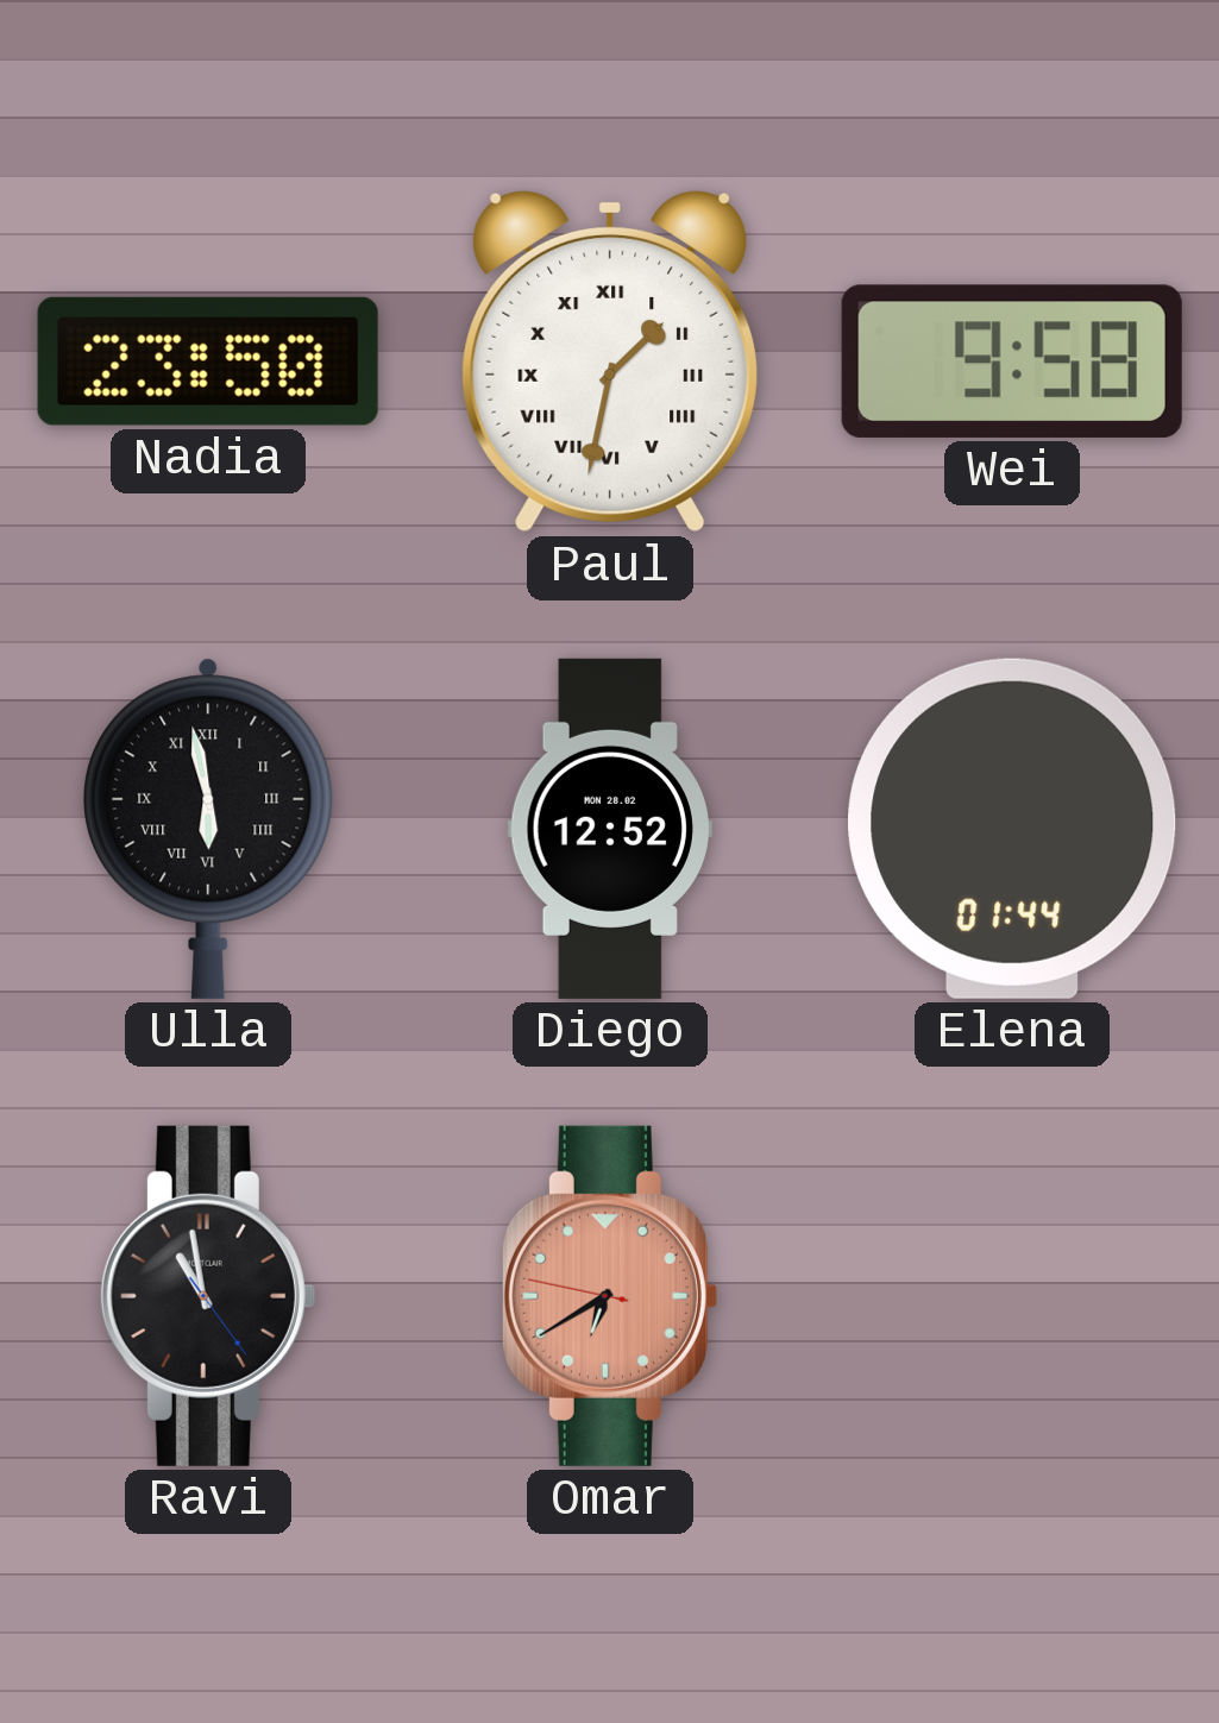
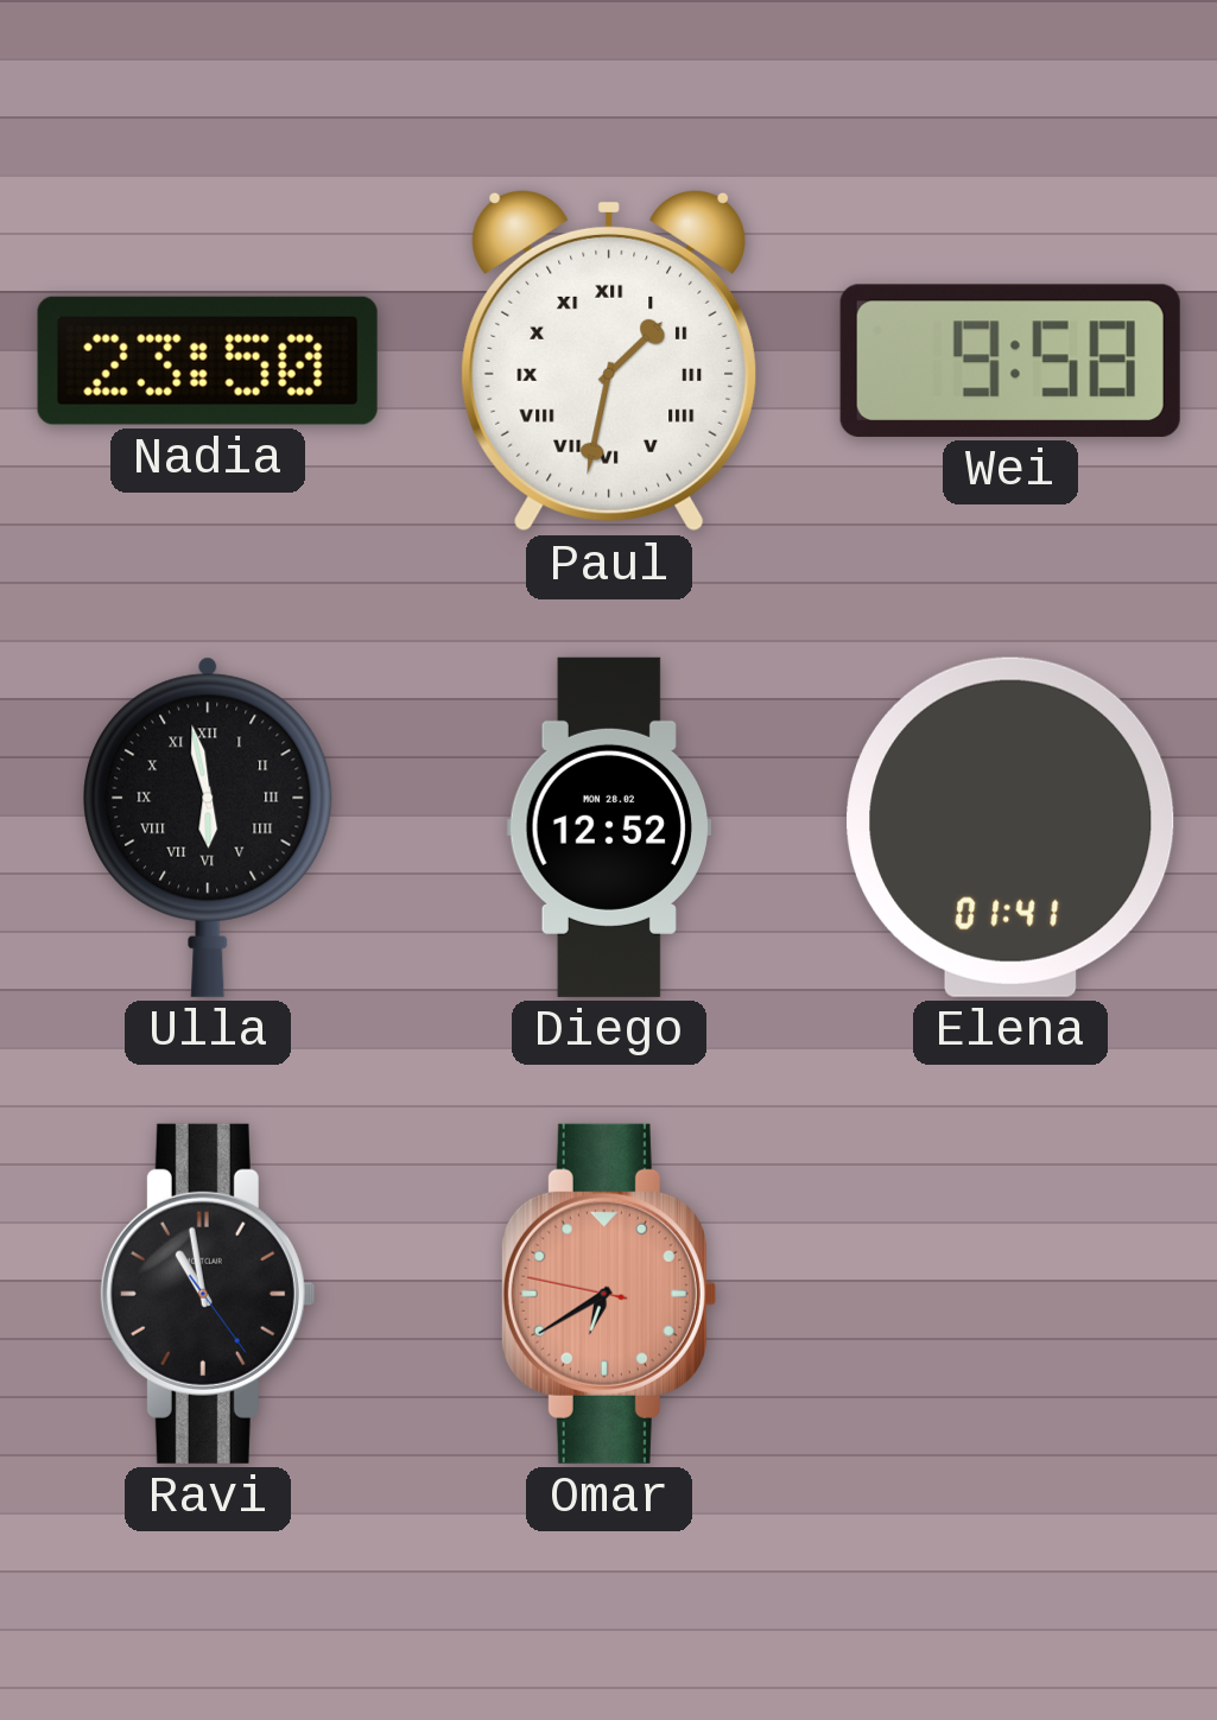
Elena: 01:44 -> 01:41
